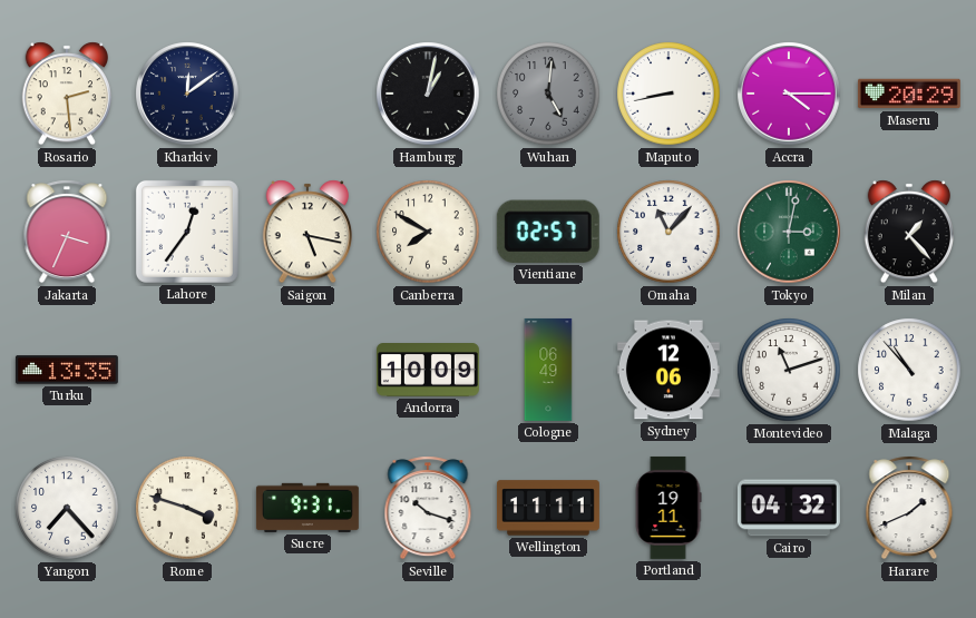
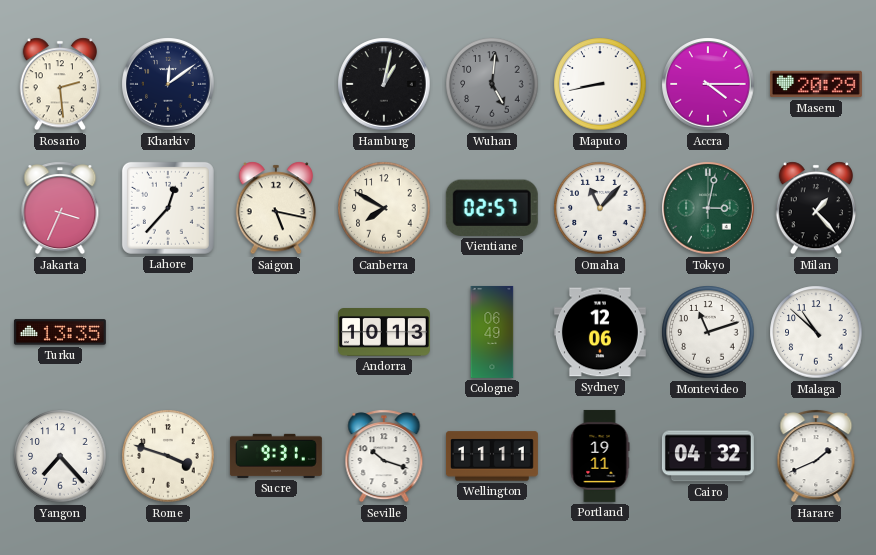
Lahore: 12:36 -> 12:37
Andorra: 10:09 -> 10:13
Malaga: 10:53 -> 10:52
